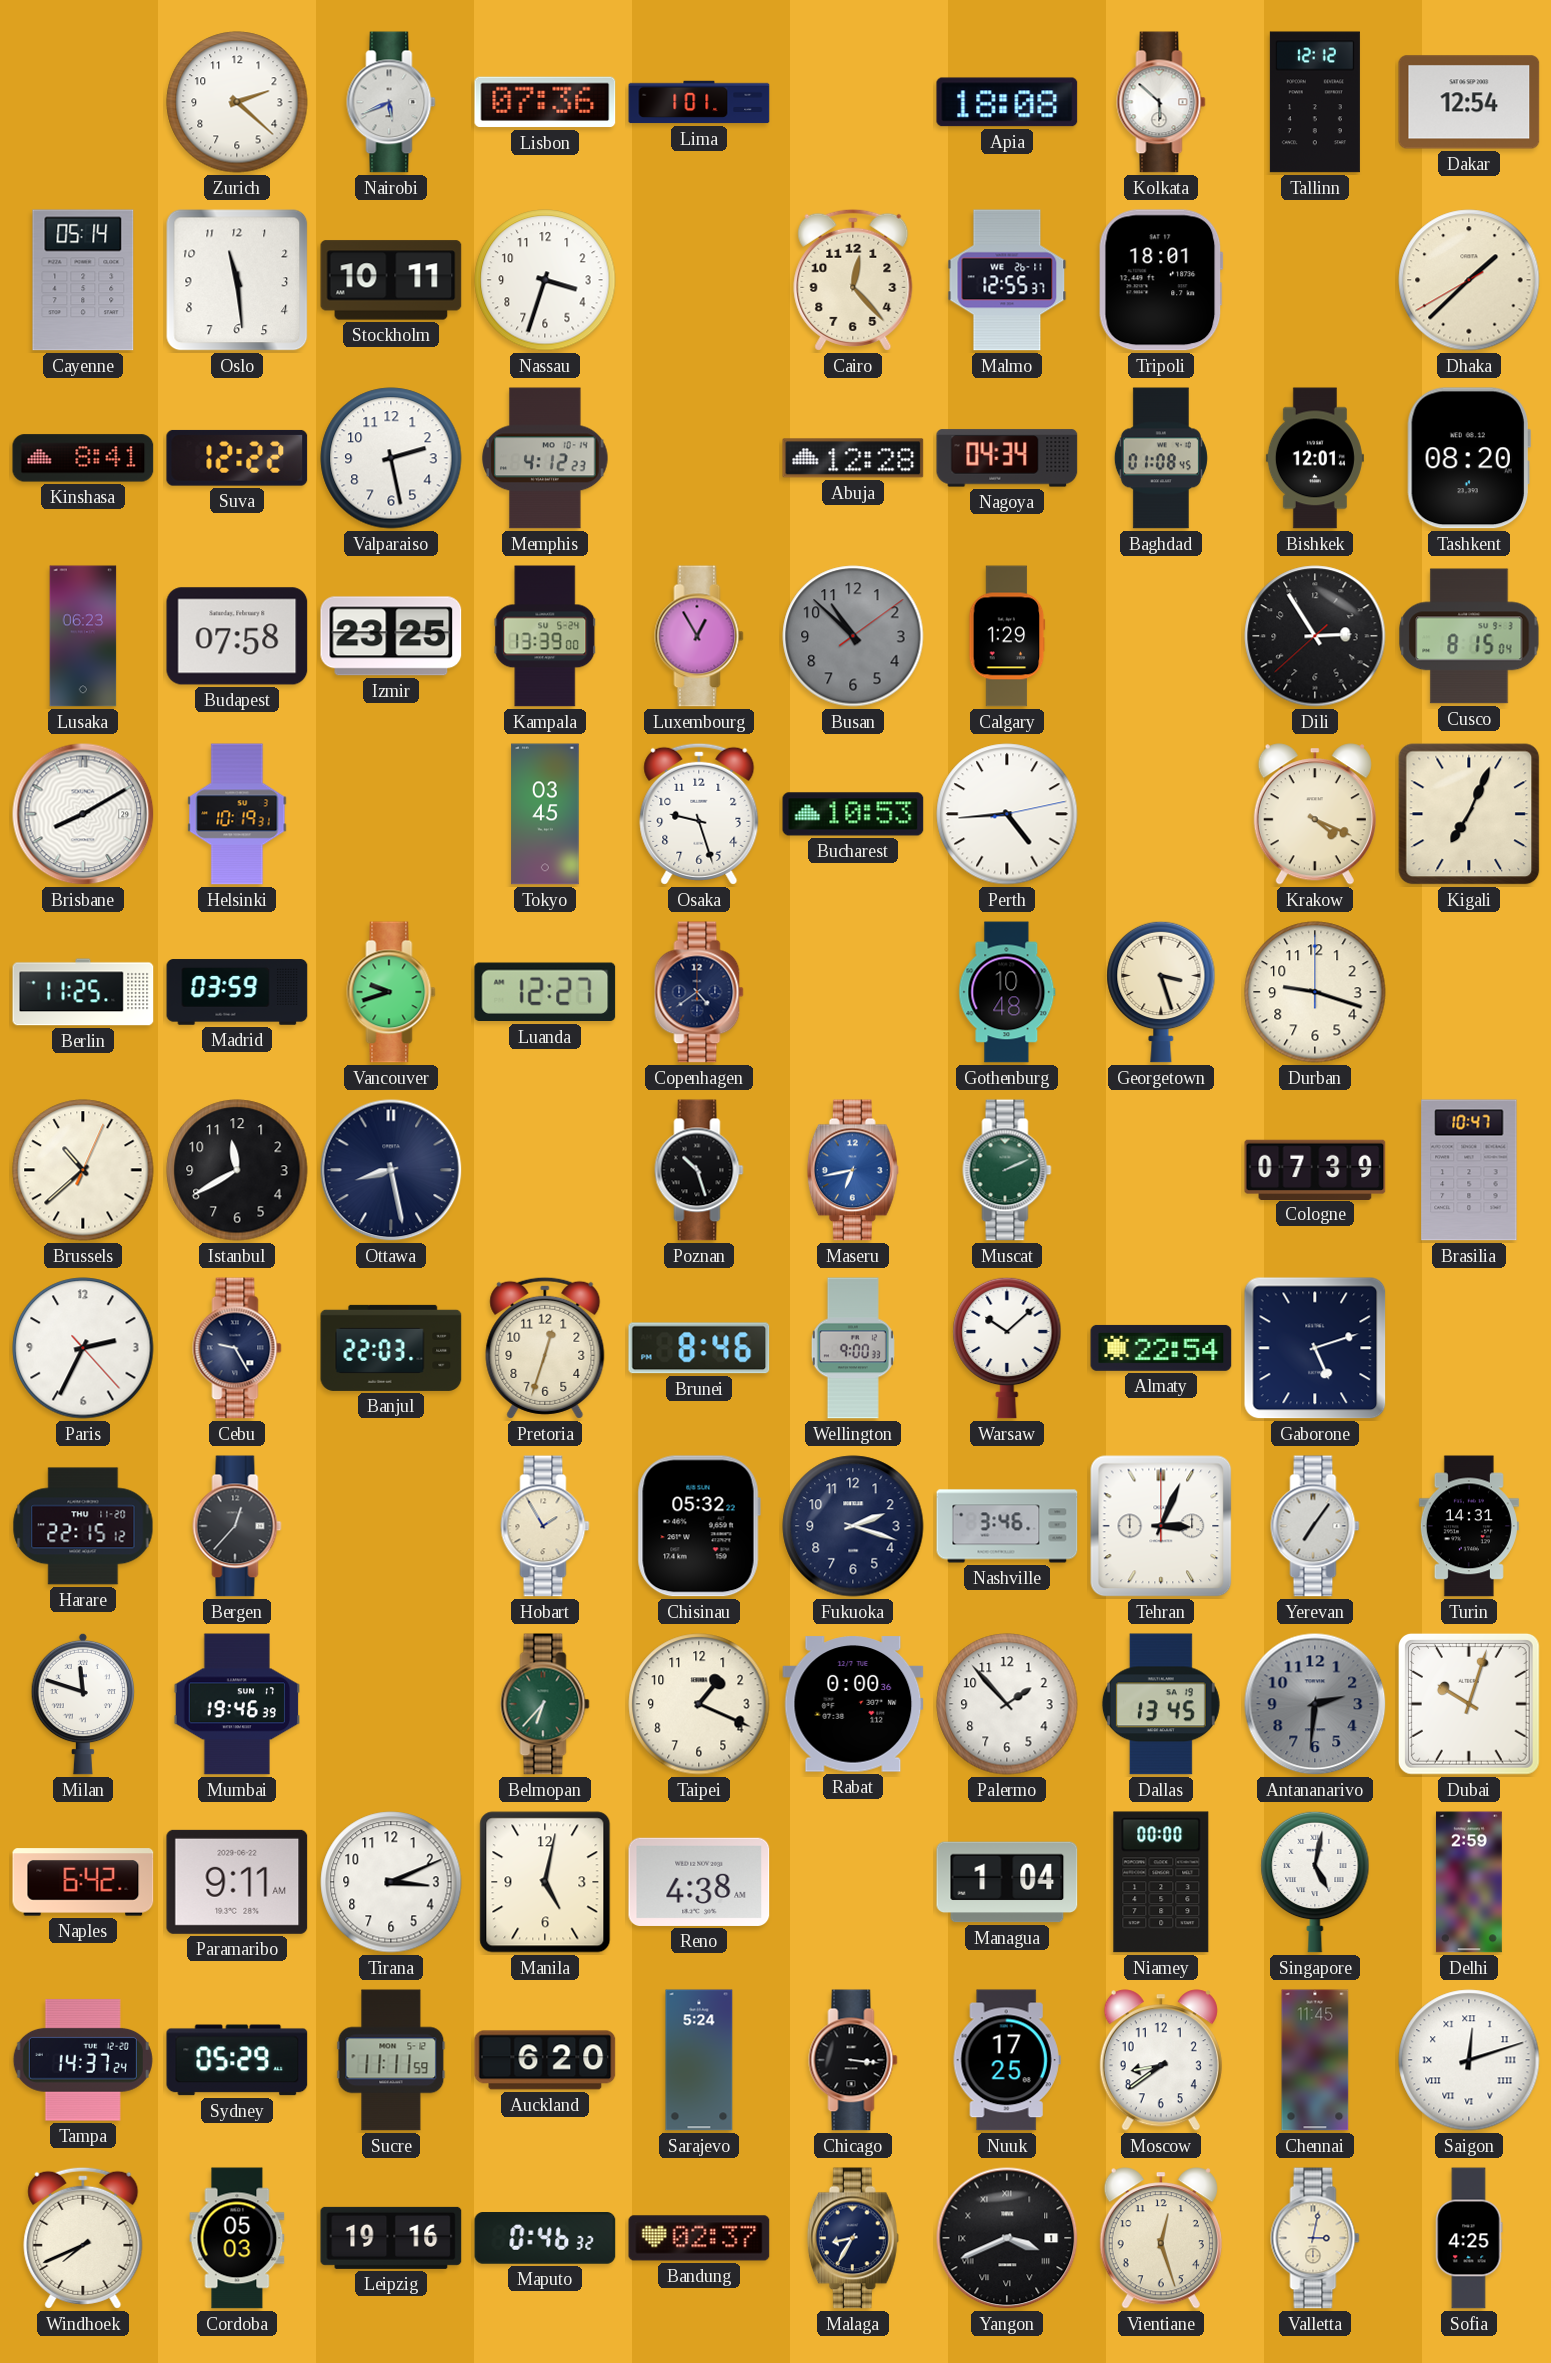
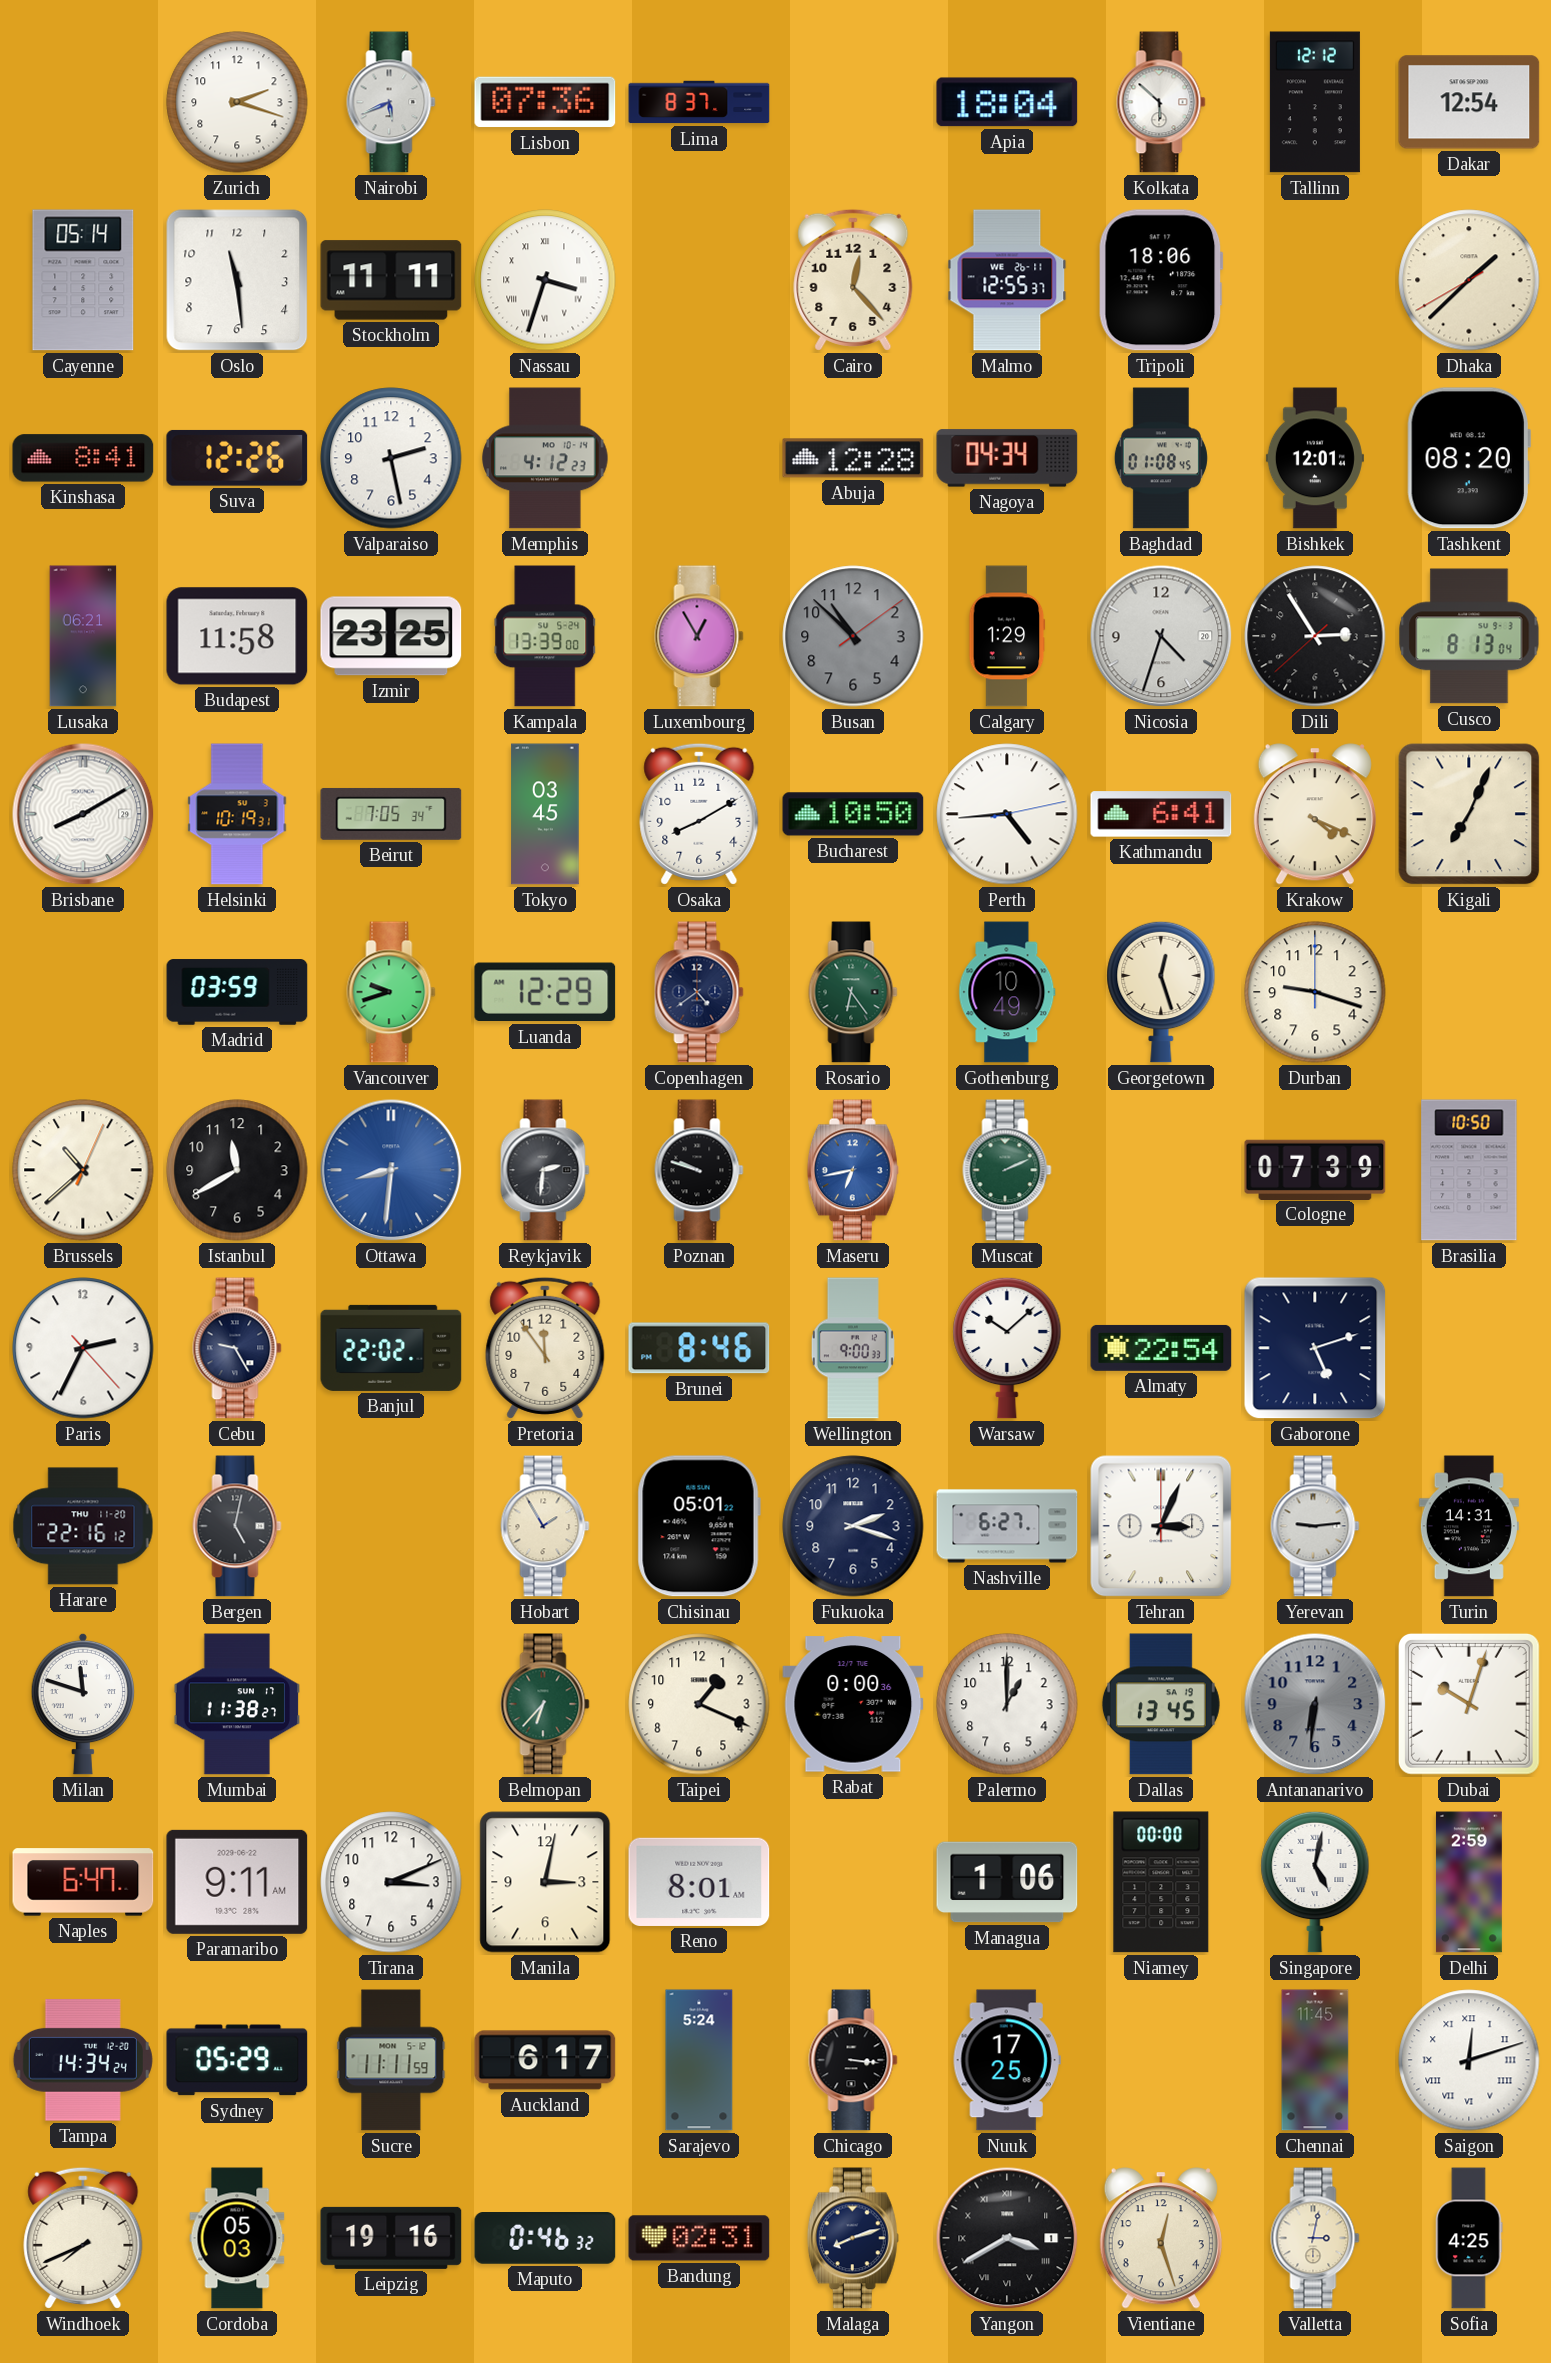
Zurich: 2:22 -> 2:18
Lima: 1:01 -> 8:37
Apia: 18:08 -> 18:04
Stockholm: 10:11 -> 11:11
Nassau numerals: Arabic -> Roman
Tripoli: 18:01 -> 18:06
Suva: 12:22 -> 12:26
Lusaka: 06:23 -> 06:21
Budapest: 07:58 -> 11:58
Nicosia: none -> 4:33
Cusco: 8:15 -> 8:13
Beirut: none -> 7:05
Osaka: 9:27 -> 8:10
Bucharest: 10:53 -> 10:50
Kathmandu: none -> 6:41
Berlin: 11:25 -> none
Luanda: 12:27 -> 12:29
Rosario: none -> 6:24
Gothenburg: 10:48 -> 10:49
Georgetown: 3:27 -> 12:27
Ottawa: 8:28 -> 8:31
Ottawa dial: navy -> blue
Reykjavik: none -> 2:31
Poznan: 10:27 -> 9:48
Brasilia: 10:47 -> 10:50
Banjul: 22:03 -> 22:02
Pretoria: 12:33 -> 11:54
Harare: 22:15 -> 22:16
Bergen: 12:37 -> 5:02
Chisinau: 05:32 -> 05:01
Nashville: 3:46 -> 6:27
Yerevan: 7:06 -> 9:14
Mumbai: 19:46 -> 11:38
Palermo: 1:53 -> 1:00
Antananarivo: 2:31 -> 6:31
Naples: 6:42 -> 6:47
Manila: 5:02 -> 3:02
Reno: 4:38 -> 8:01
Managua: 1:04 -> 1:06
Tampa: 14:37 -> 14:34
Auckland: 6:20 -> 6:17
Moscow: 8:39 -> none
Bandung: 02:37 -> 02:31
Malaga: 8:35 -> 8:12
Yangon: 3:41 -> 3:40
